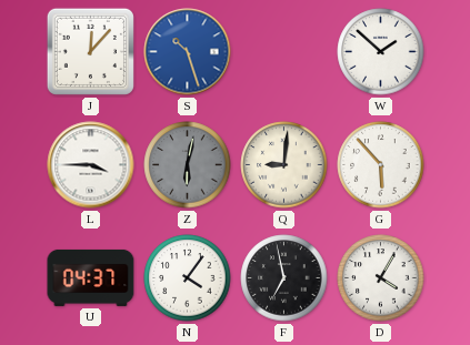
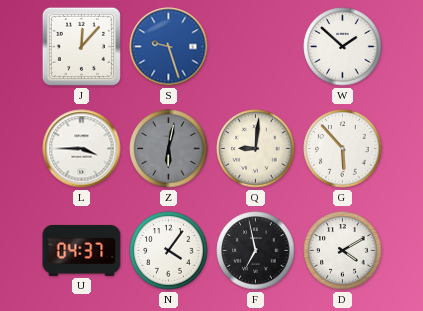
S: 10:27 -> 9:27
D: 4:05 -> 4:10
